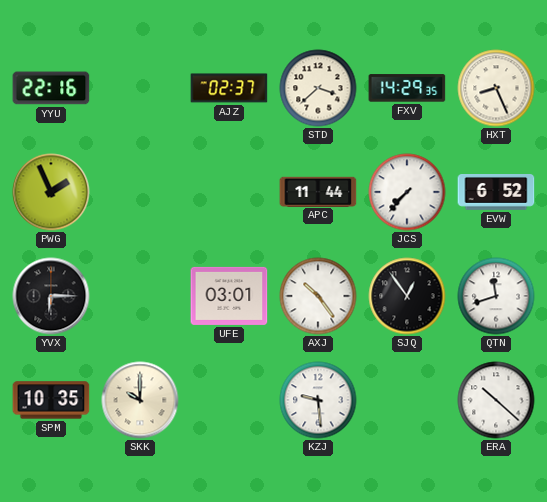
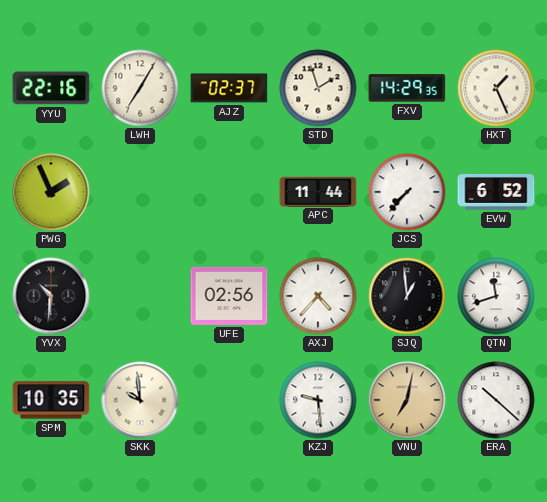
LWH: none -> 7:05
STD: 3:38 -> 1:57
HXT: 8:26 -> 1:26
YVX: 6:15 -> 10:31
UFE: 03:01 -> 02:56
AXJ: 10:24 -> 4:37
SJQ: 12:54 -> 12:59
SKK: 10:00 -> 9:59
VNU: none -> 7:02
